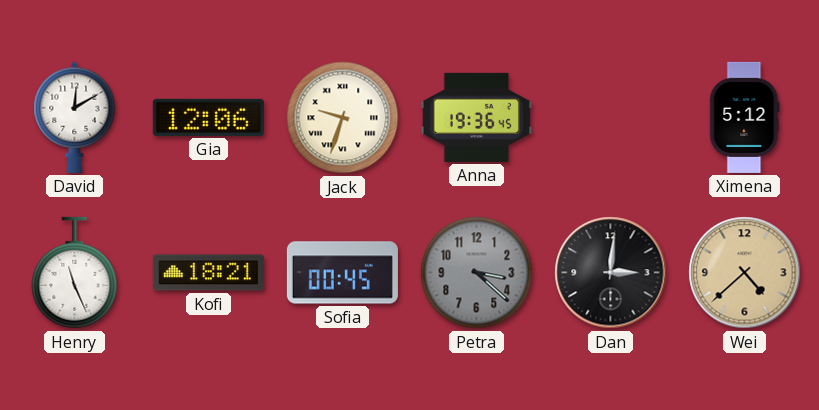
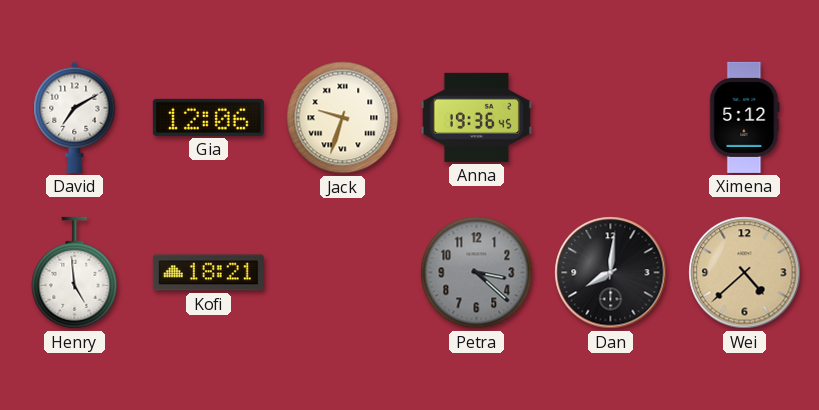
David: 12:10 -> 7:10
Henry: 11:26 -> 4:59
Sofia: 00:45 -> none
Dan: 3:01 -> 8:01
